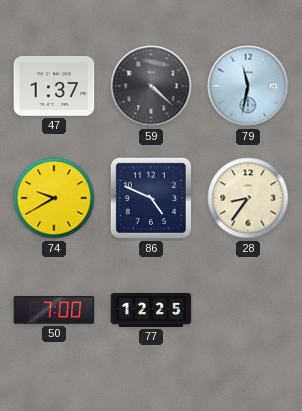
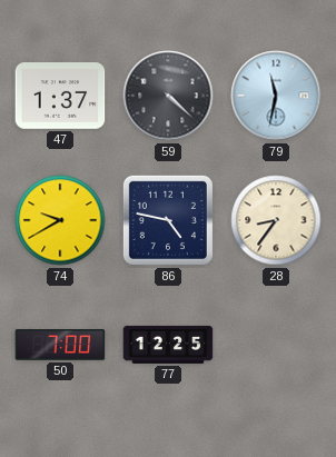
86: 4:49 -> 4:47
